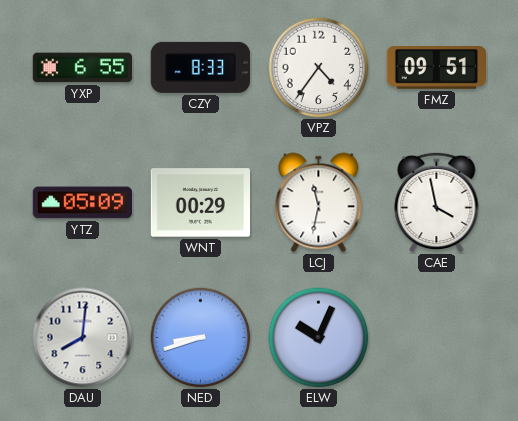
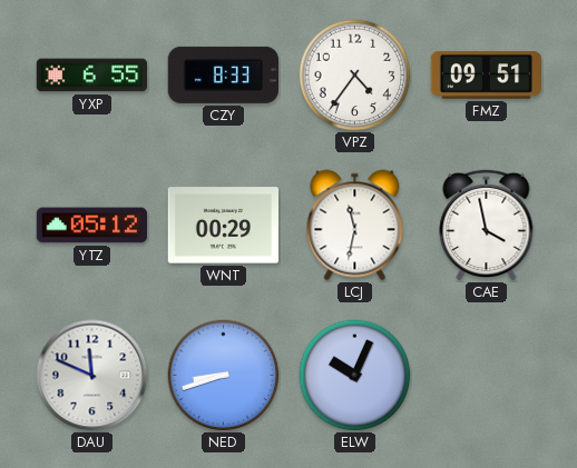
YTZ: 05:09 -> 05:12
DAU: 8:01 -> 11:49
